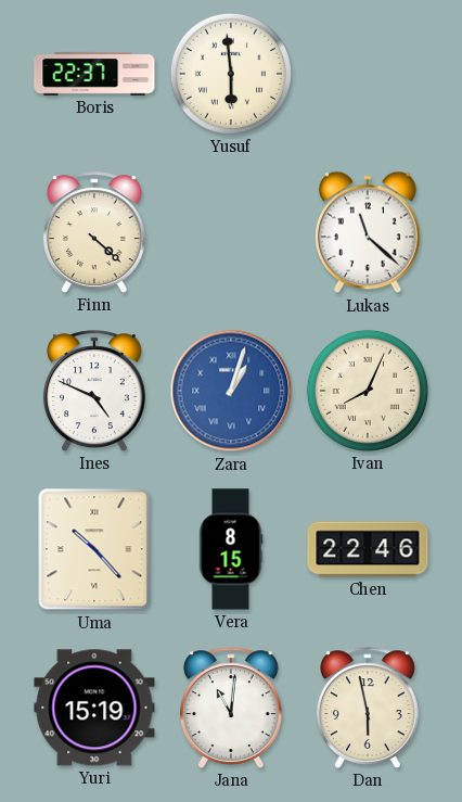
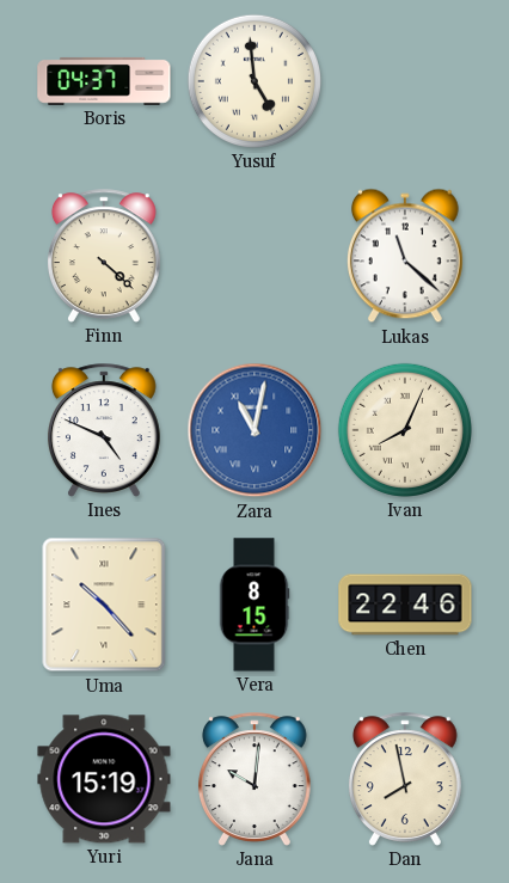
Boris: 22:37 -> 04:37
Yusuf: 5:59 -> 4:59
Zara: 1:03 -> 11:02
Jana: 11:01 -> 10:01
Dan: 5:58 -> 7:58
